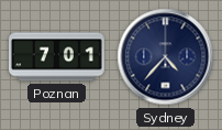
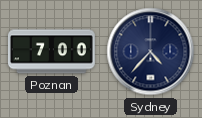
Poznan: 7:01 -> 7:00
